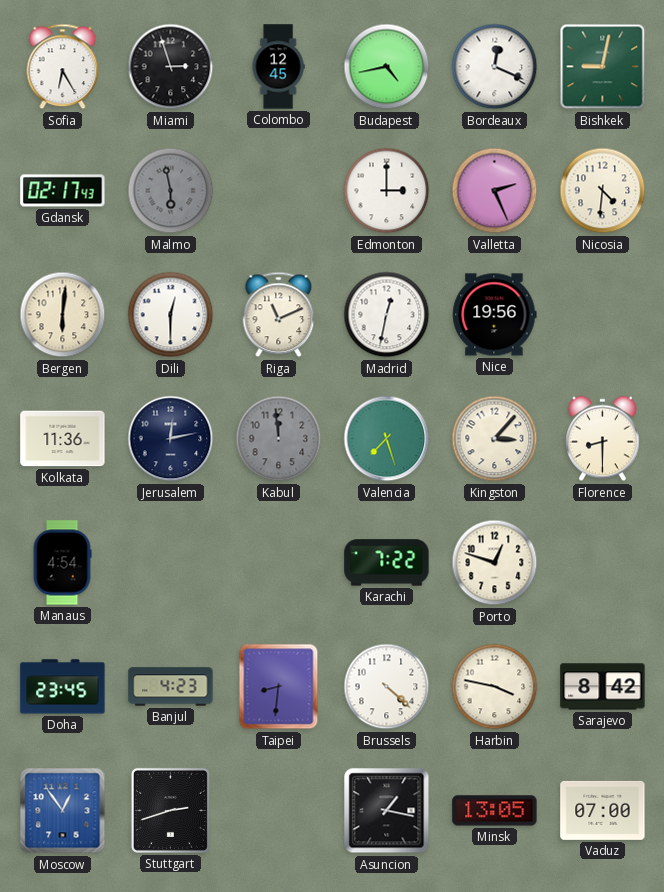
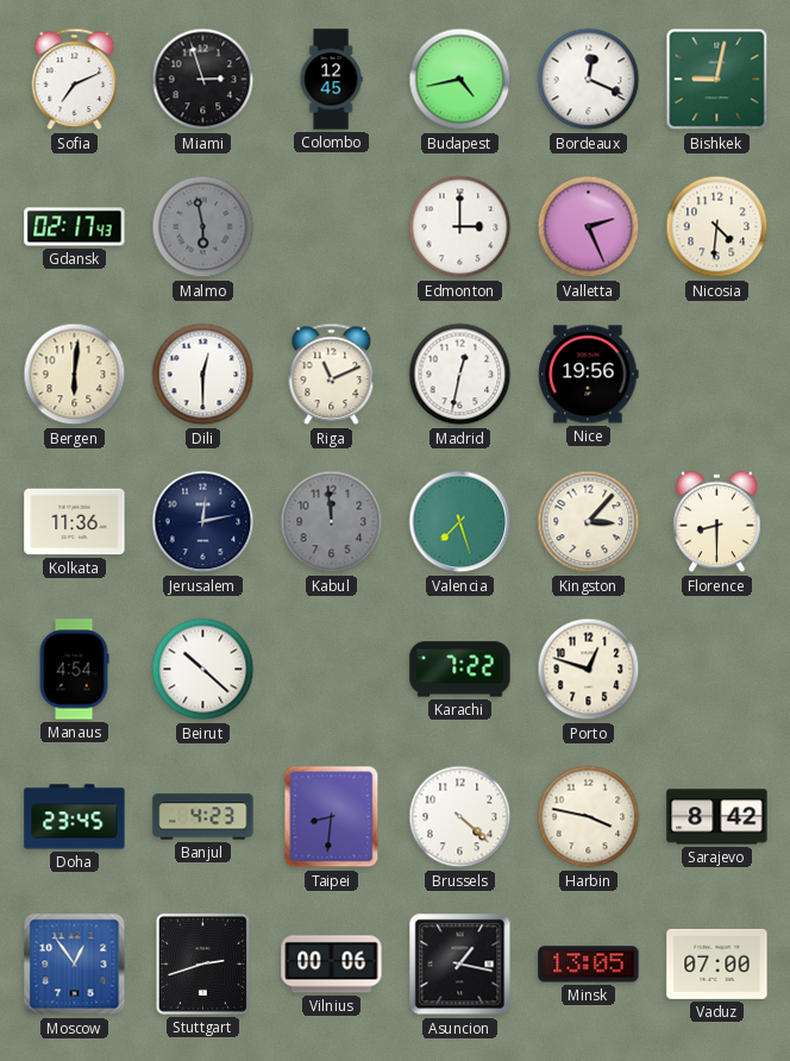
Sofia: 6:25 -> 7:11
Beirut: none -> 10:22
Vilnius: none -> 00:06
